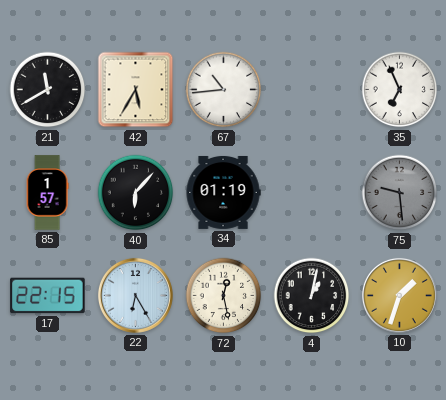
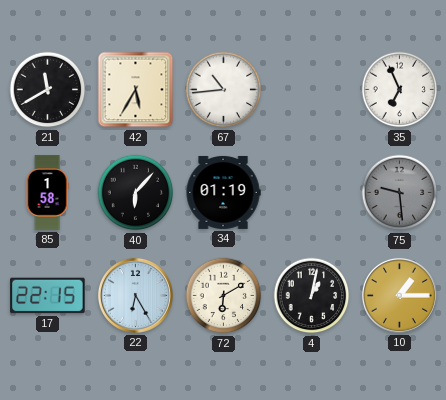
85: 1:57 -> 1:58
72: 12:28 -> 6:10
10: 1:33 -> 1:15
